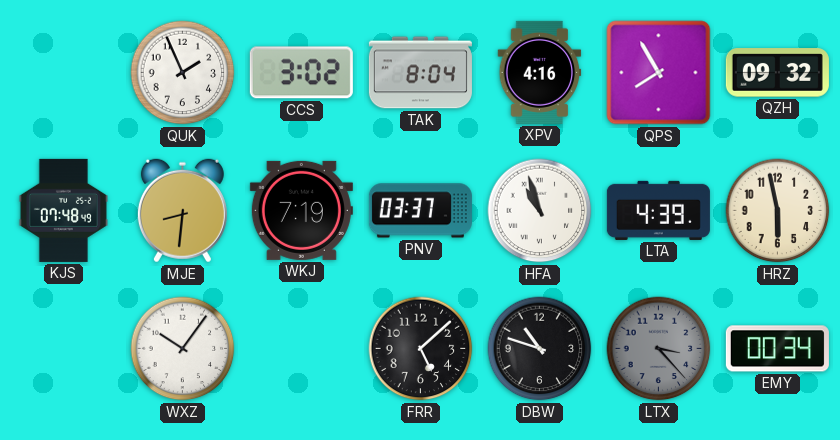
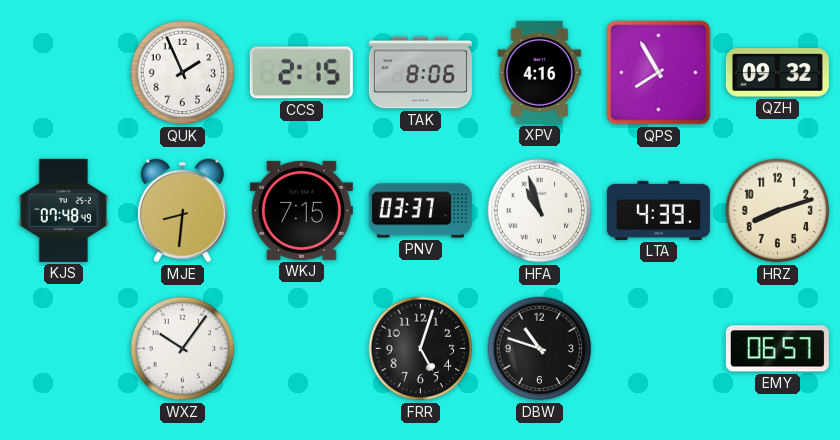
CCS: 3:02 -> 2:15
TAK: 8:04 -> 8:06
WKJ: 7:19 -> 7:15
HRZ: 5:58 -> 8:12
FRR: 5:08 -> 5:03
LTX: 3:23 -> none
EMY: 00:34 -> 06:57
